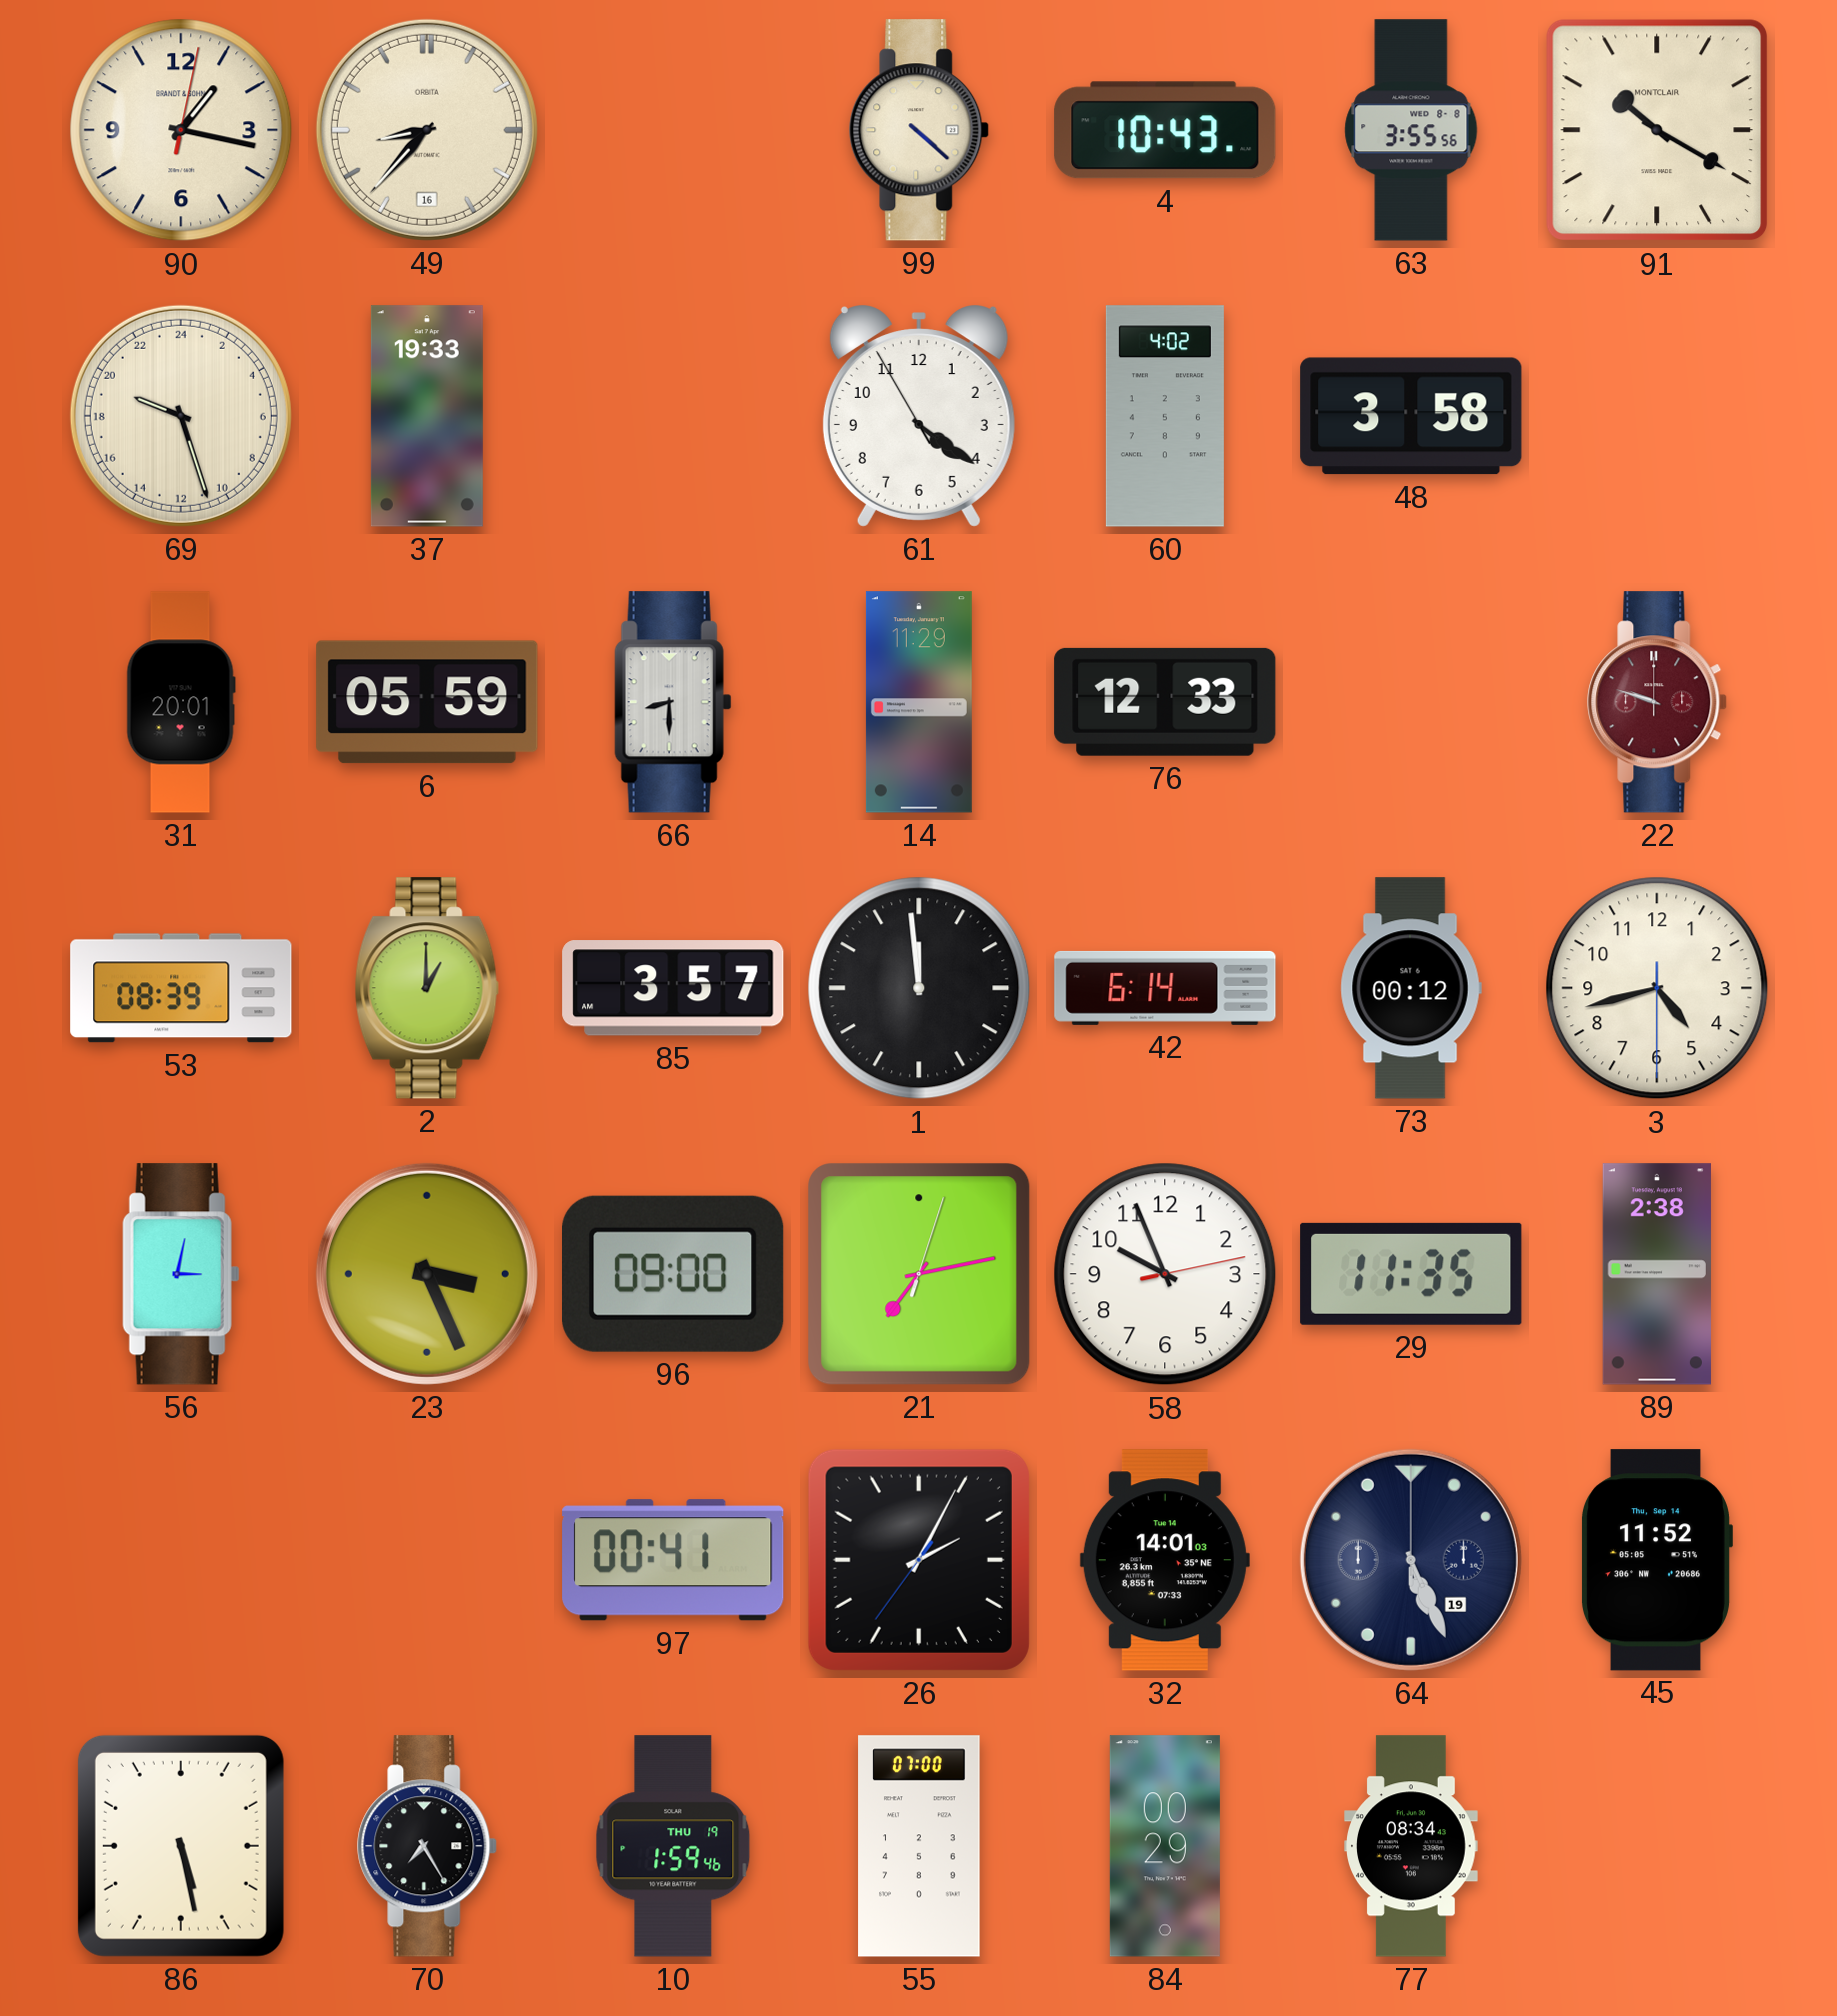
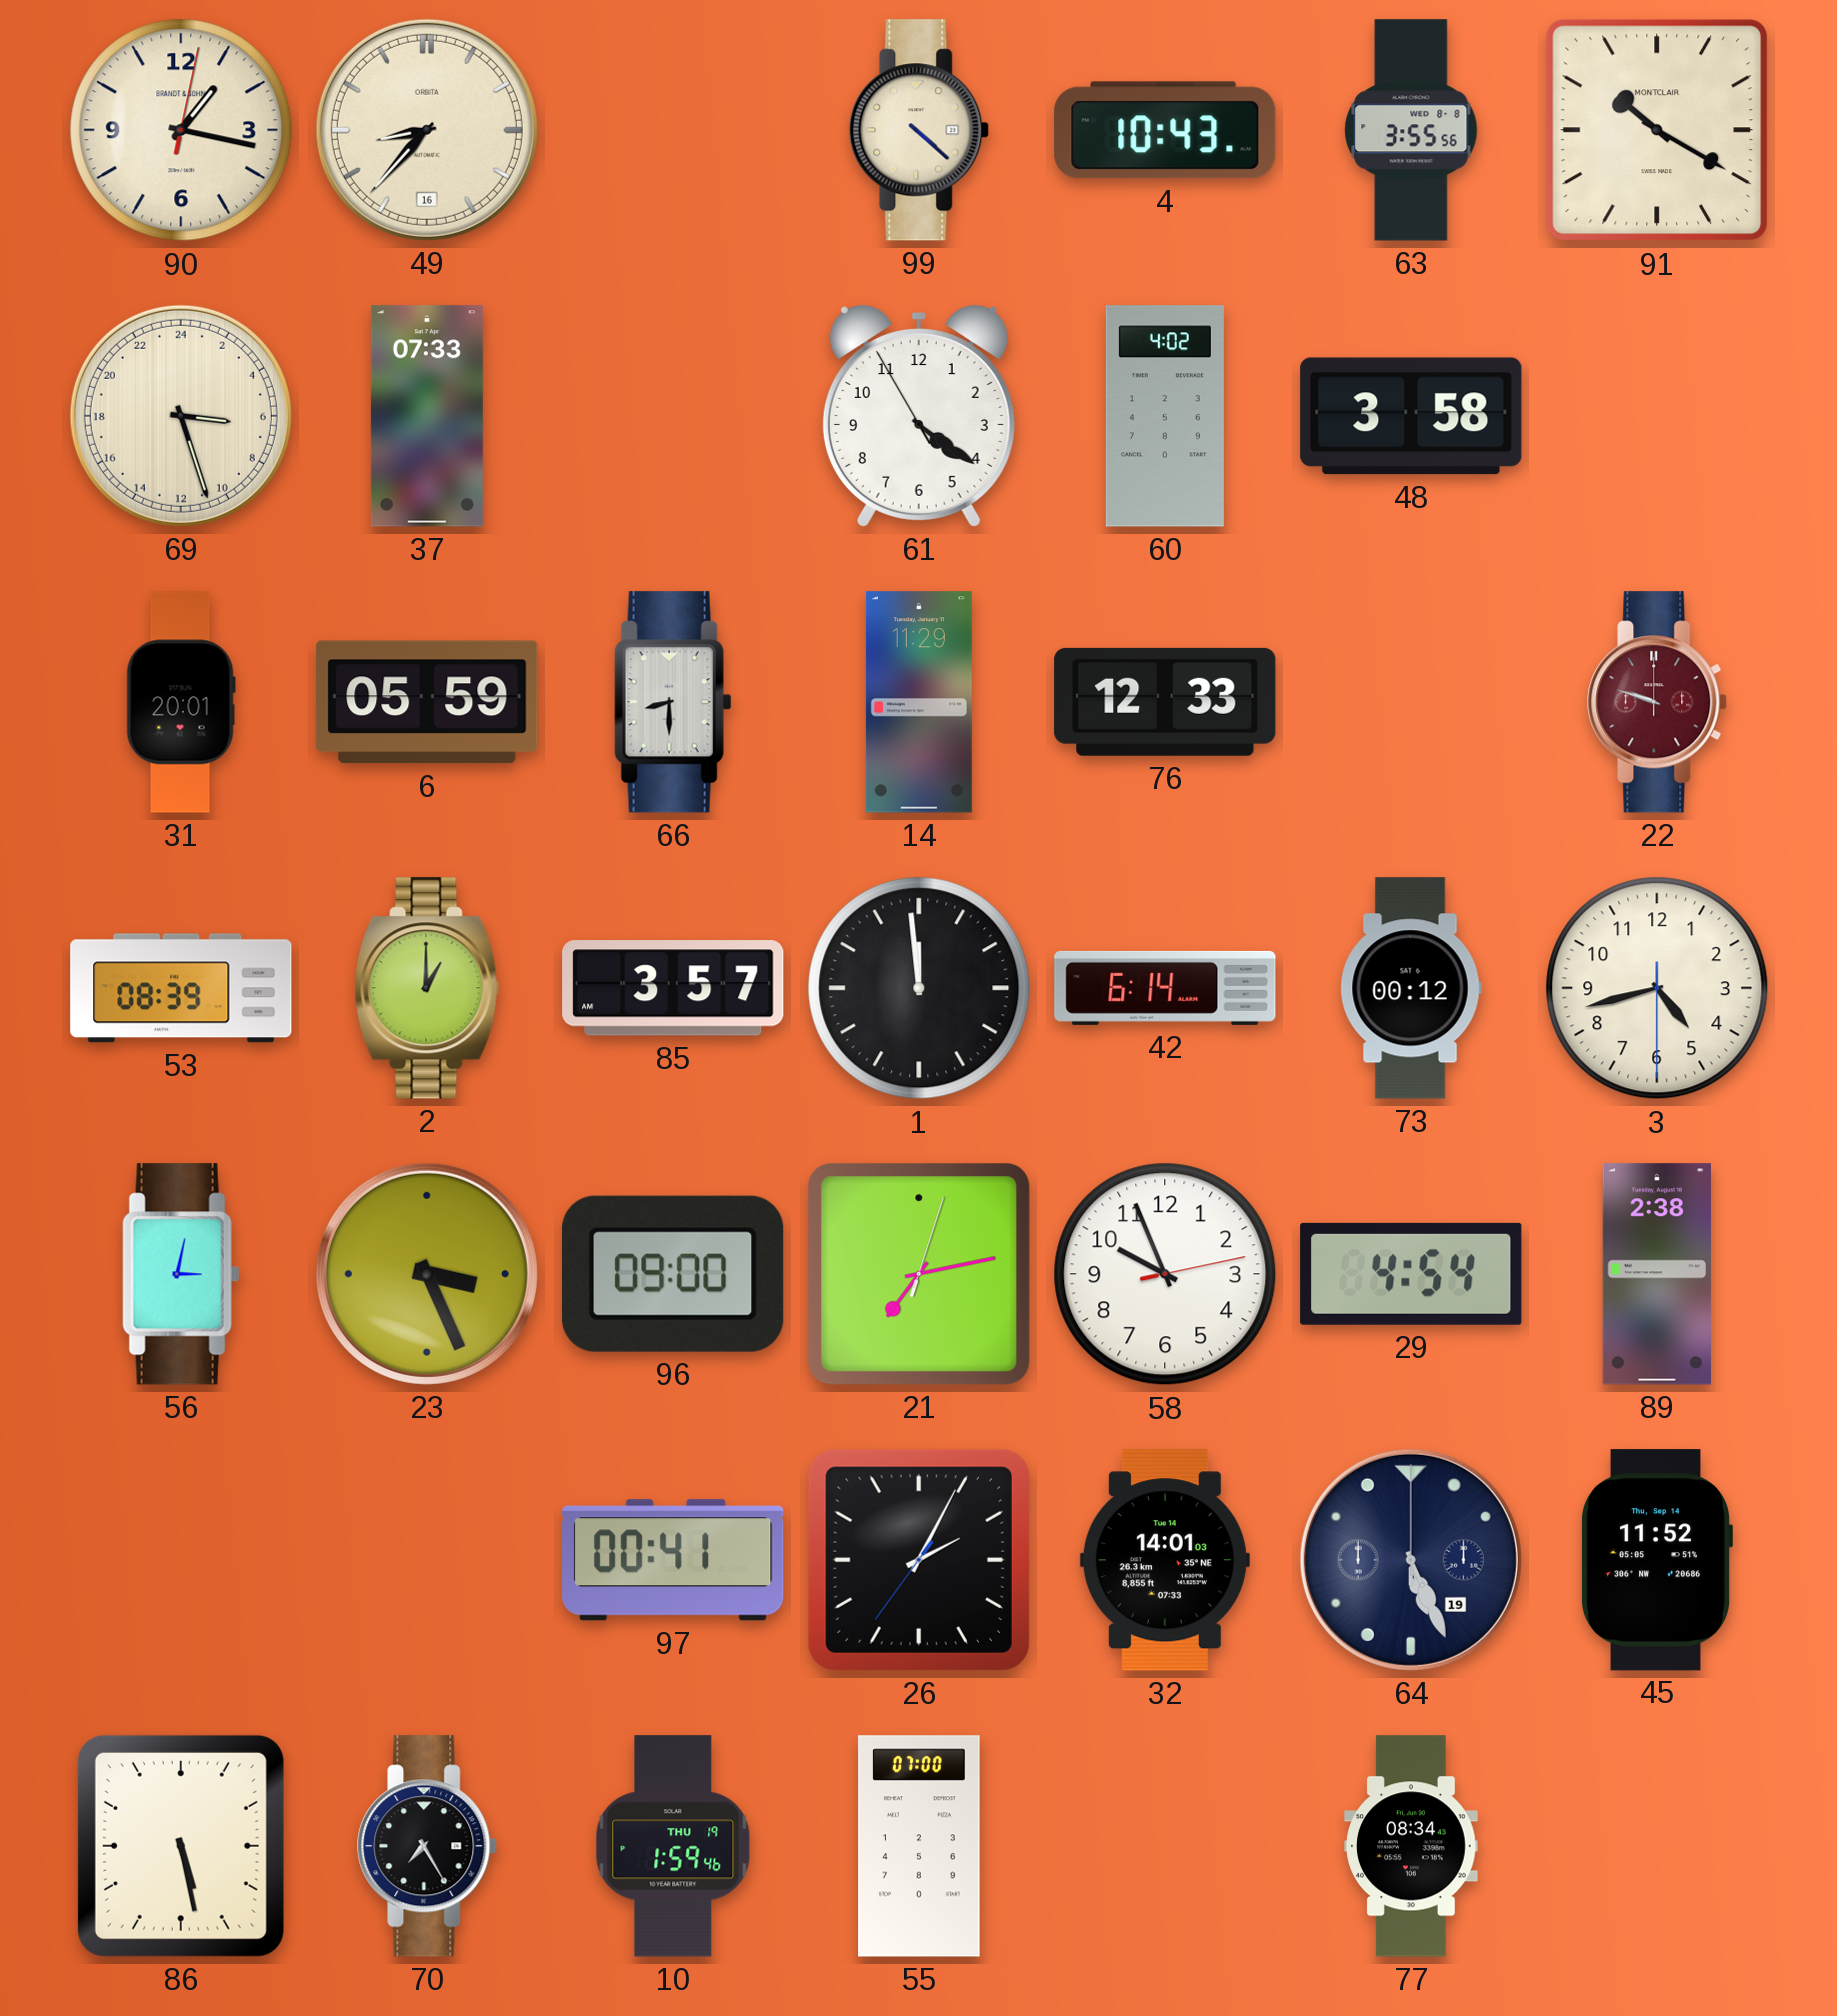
69: 19:27 -> 6:27
37: 19:33 -> 07:33
29: 11:35 -> 4:54
84: 00:29 -> none
